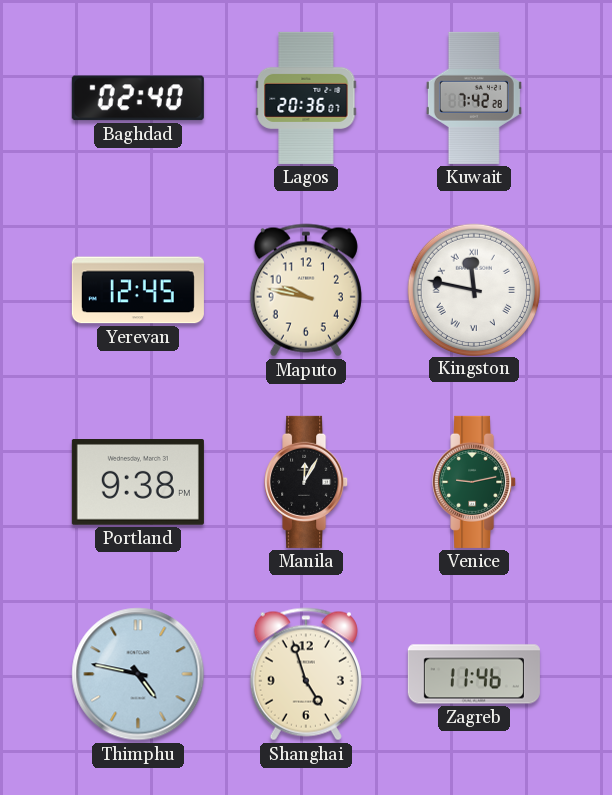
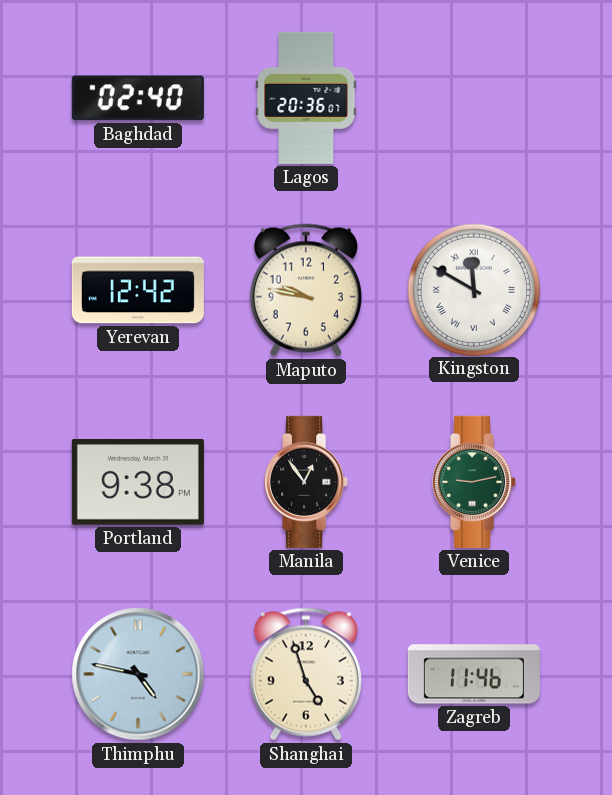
Kuwait: 7:42 -> none
Yerevan: 12:45 -> 12:42
Kingston: 11:47 -> 11:50
Manila: 12:05 -> 12:54
